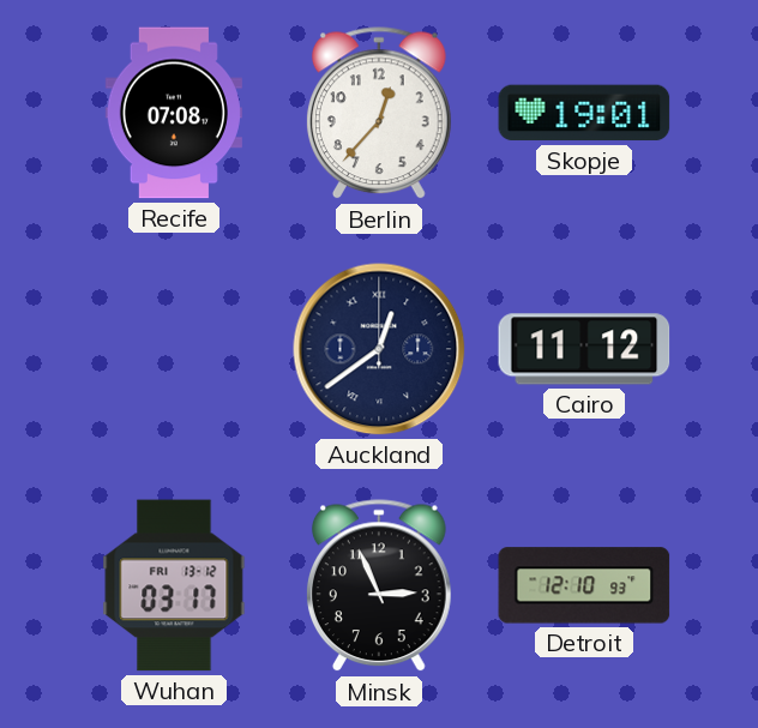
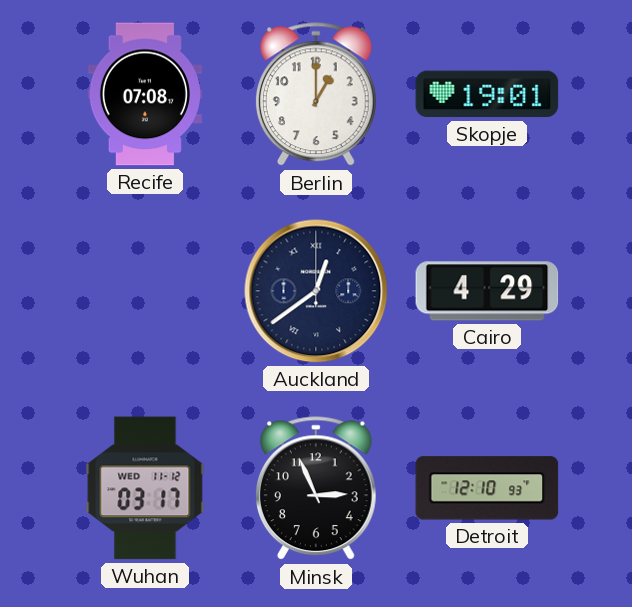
Berlin: 12:37 -> 1:00
Cairo: 11:12 -> 4:29
Wuhan date: FRI 13-12 -> WED 11-12
